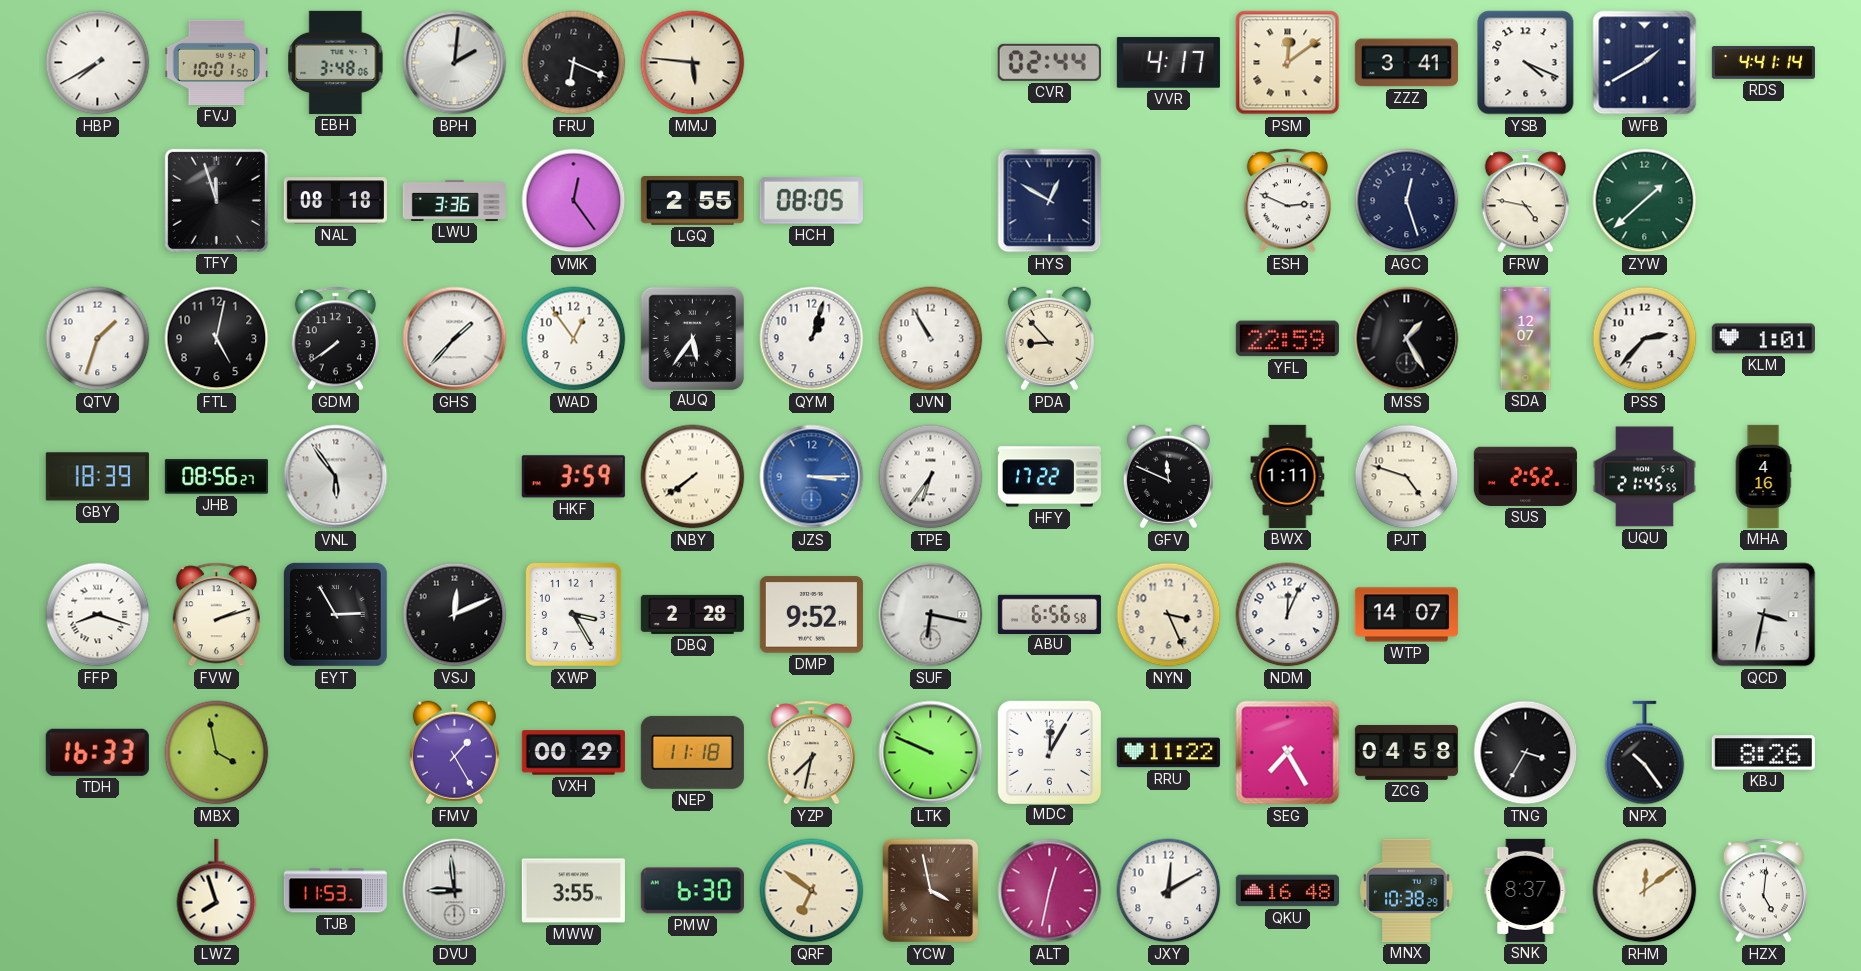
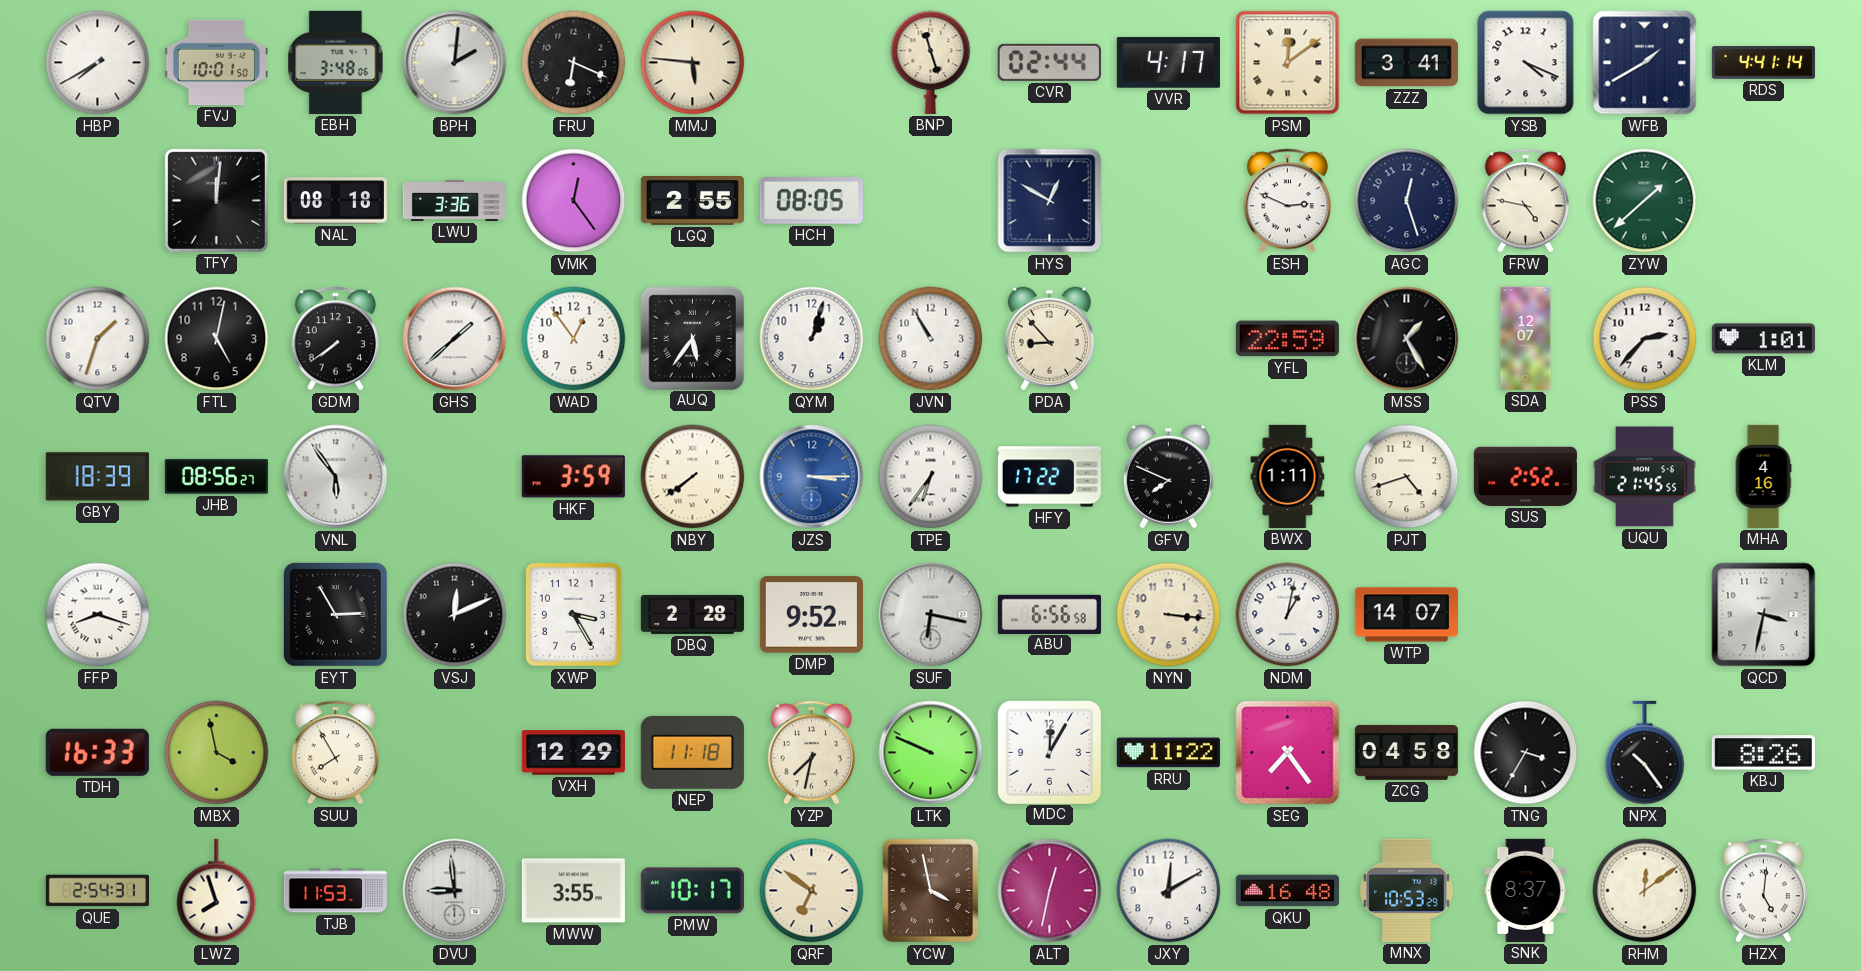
BNP: none -> 11:27
TFY: 11:57 -> 12:01
GHS: 1:37 -> 1:38
GFV: 11:49 -> 7:49
PJT: 4:48 -> 4:42
FVW: 2:12 -> none
NYN: 3:26 -> 3:16
NDM: 12:04 -> 1:02
SUU: none -> 7:55
FMV: 1:25 -> none
VXH: 00:29 -> 12:29
SEG: 7:25 -> 7:24
QUE: none -> 2:54
PMW: 6:30 -> 10:17
MNX: 10:38 -> 10:53
